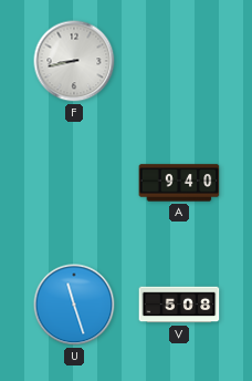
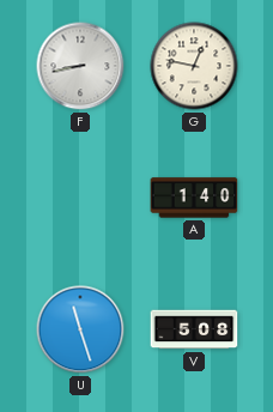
G: none -> 12:47
A: 9:40 -> 1:40
